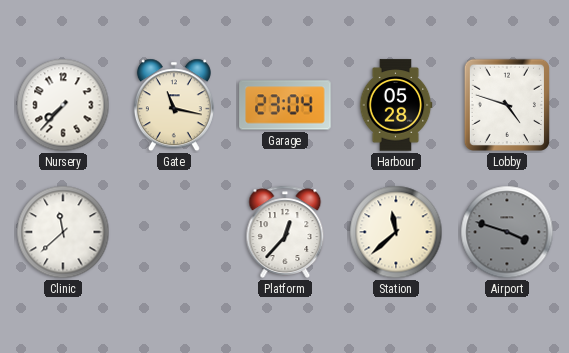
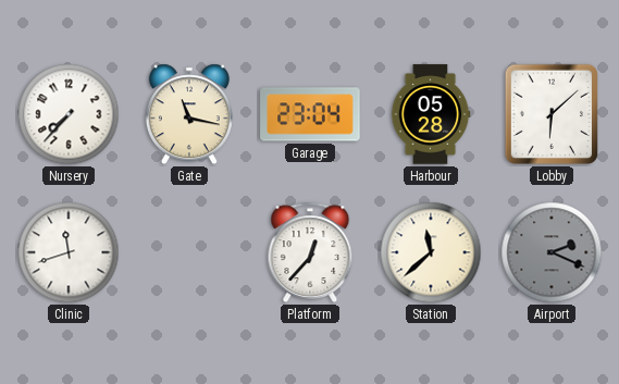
Lobby: 4:48 -> 6:08
Clinic: 11:38 -> 11:42
Airport: 3:48 -> 2:19
